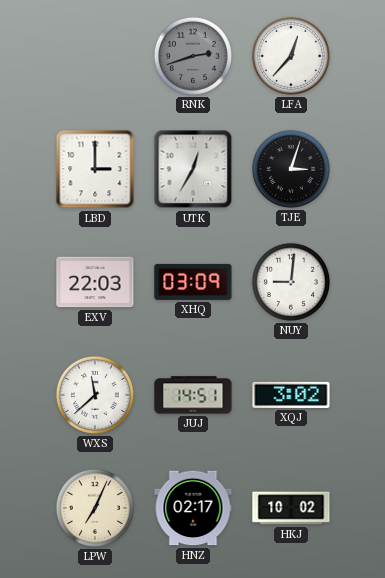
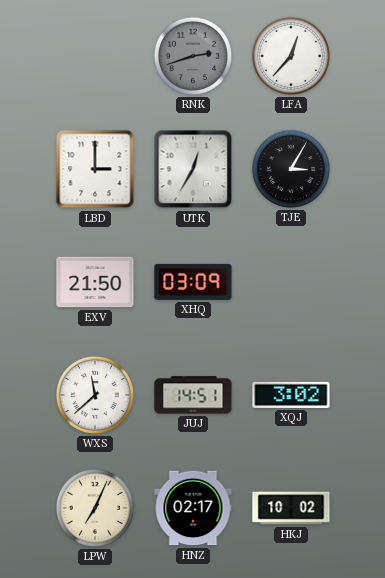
TJE: 3:03 -> 3:05
EXV: 22:03 -> 21:50
NUY: 9:01 -> none
